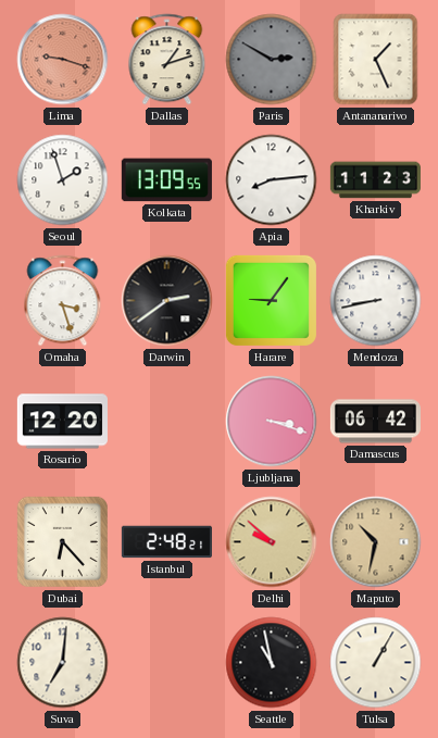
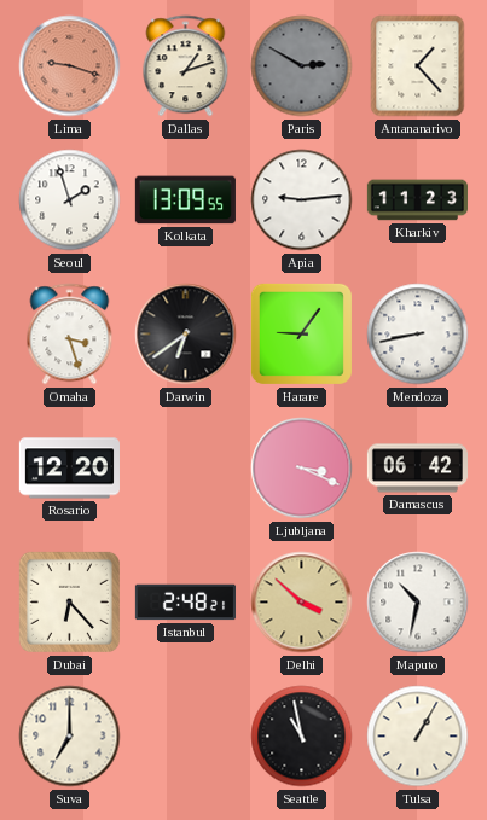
Antananarivo: 1:26 -> 1:23
Apia: 8:14 -> 9:14
Darwin: 2:39 -> 6:39
Ljubljana: 3:18 -> 3:19
Delhi: 9:52 -> 3:52
Maputo dial: champagne -> white
Suva: 7:01 -> 7:00
